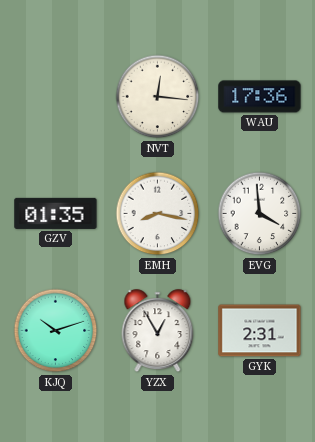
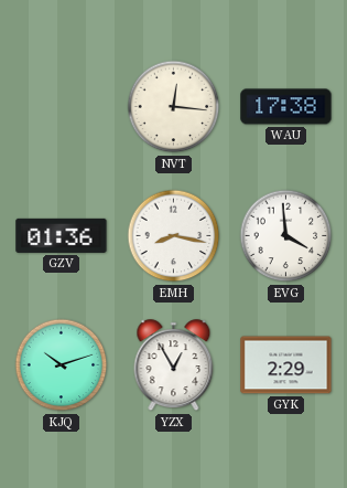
WAU: 17:36 -> 17:38
GZV: 01:35 -> 01:36
GYK: 2:31 -> 2:29
